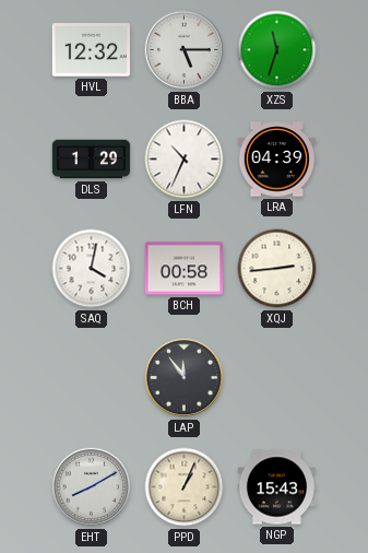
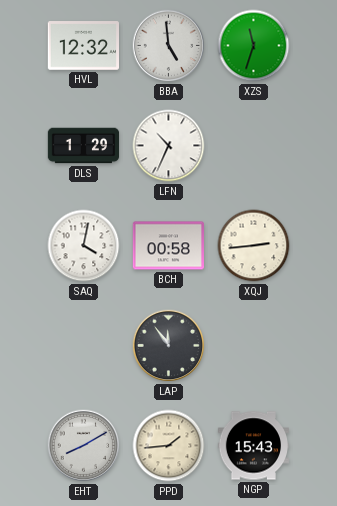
BBA: 5:15 -> 4:59
LRA: 04:39 -> none
PPD: 1:04 -> 1:44
